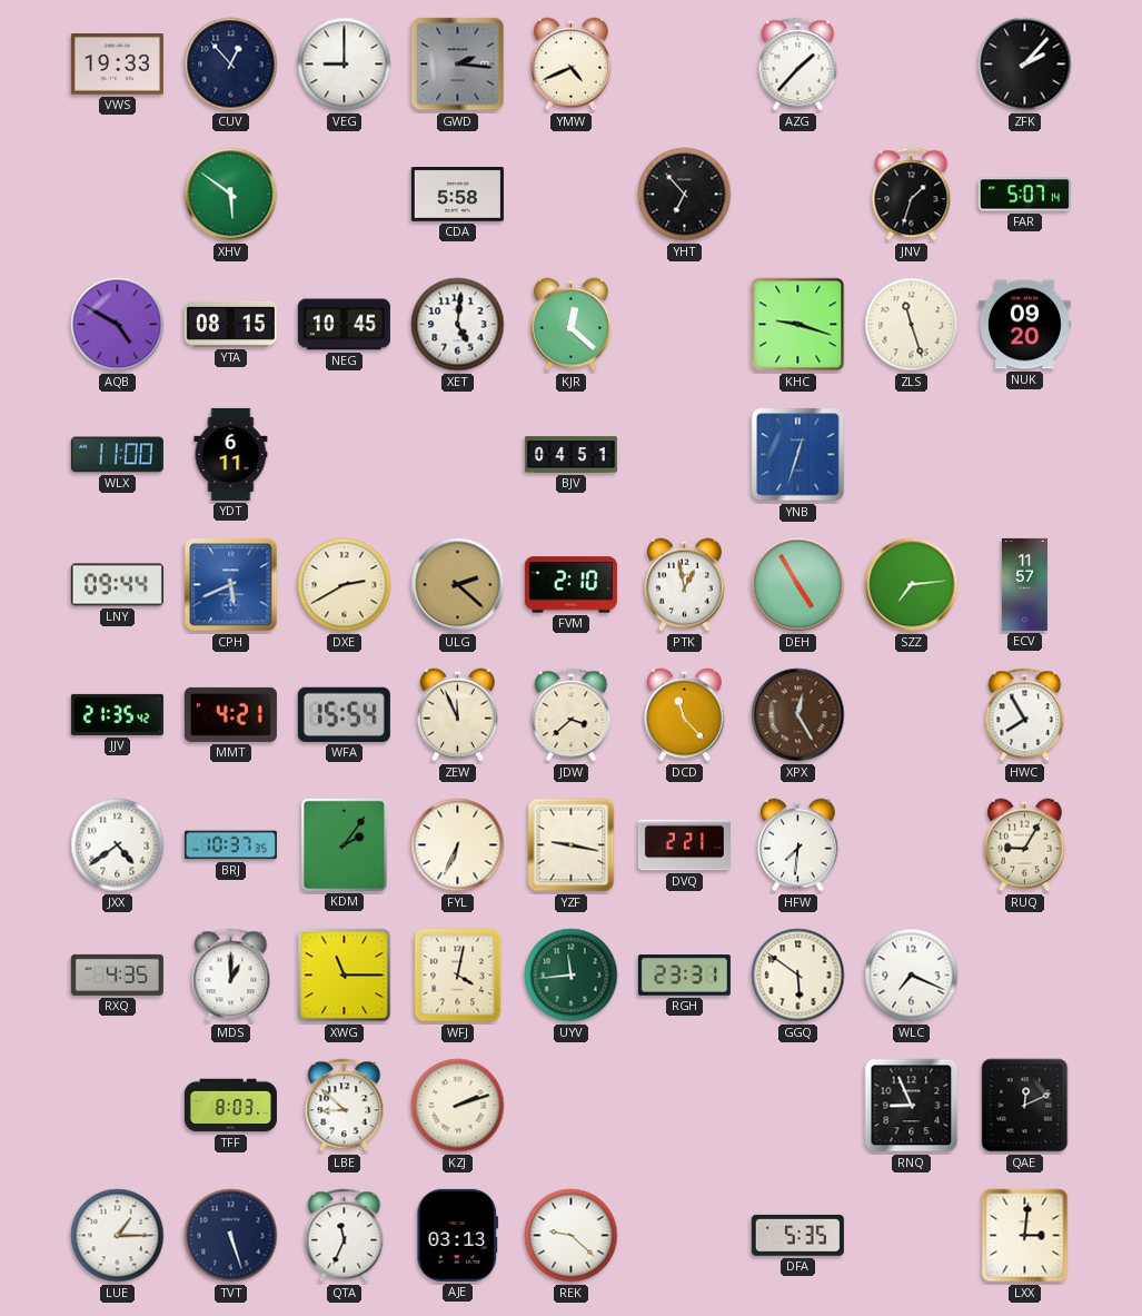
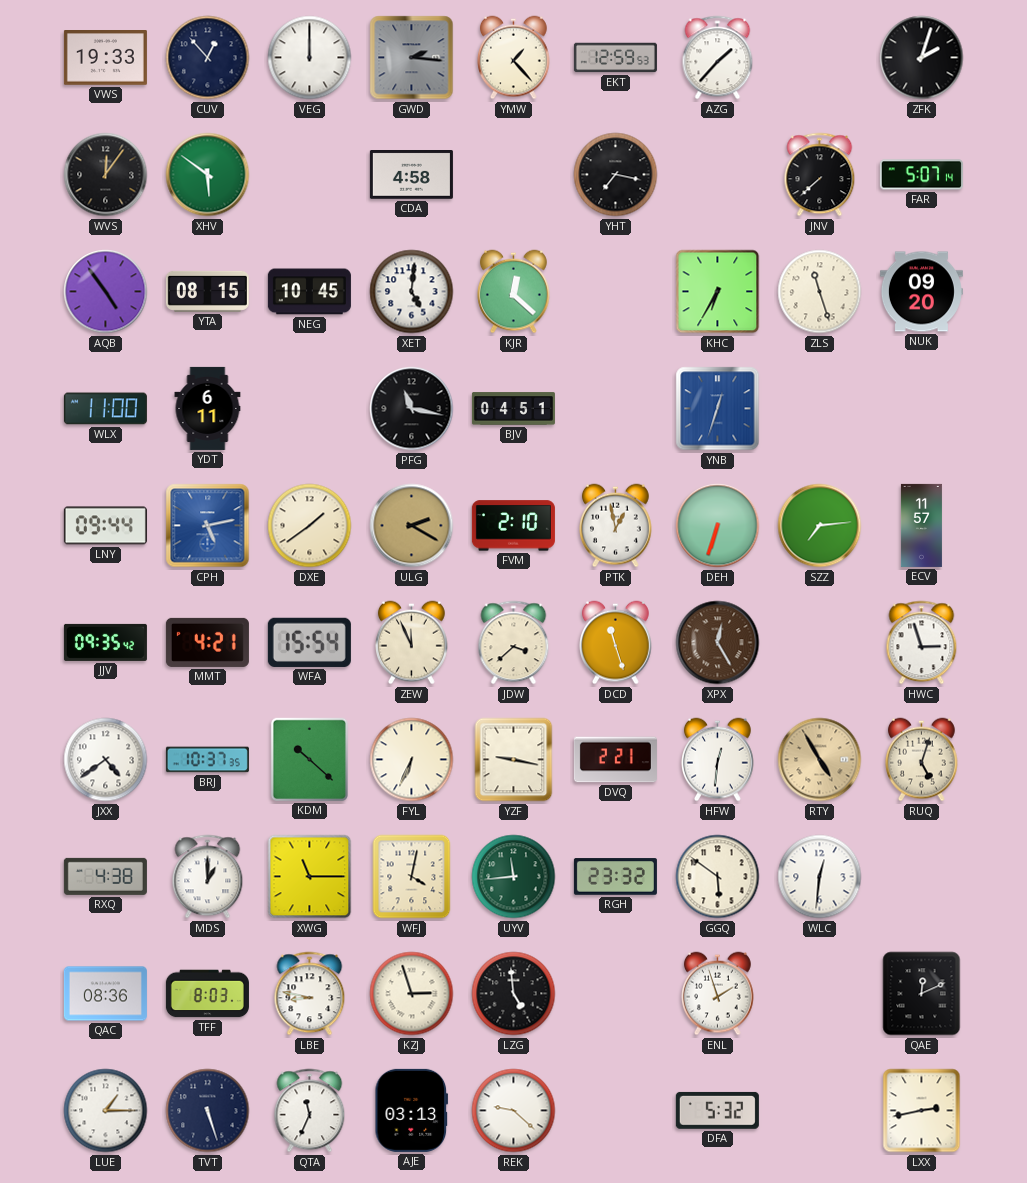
VEG: 9:00 -> 12:00
YMW: 4:41 -> 1:23
EKT: none -> 12:59
ZFK: 2:07 -> 2:03
WVS: none -> 12:06
CDA: 5:58 -> 4:58
YHT: 6:53 -> 7:17
JNV: 1:33 -> 7:38
AQB: 4:50 -> 4:54
KHC: 9:18 -> 6:35
PFG: none -> 11:17
CPH: 5:41 -> 5:13
DXE: 2:40 -> 1:39
ULG: 2:22 -> 2:20
DEH: 4:55 -> 6:33
JJV: 21:35 -> 09:35
DCD: 11:23 -> 11:27
HWC: 7:55 -> 2:57
KDM: 2:06 -> 10:22
HFW: 7:31 -> 12:31
RTY: none -> 4:55
RUQ: 9:05 -> 5:03
RXQ: 4:35 -> 4:38
RGH: 23:31 -> 23:32
WLC: 7:19 -> 12:31
QAC: none -> 08:36
LBE: 8:52 -> 8:47
KZJ: 2:12 -> 2:57
LZG: none -> 4:59
ENL: none -> 1:57
RNQ: 8:56 -> none
DFA: 5:35 -> 5:32
LXX: 3:01 -> 2:43
